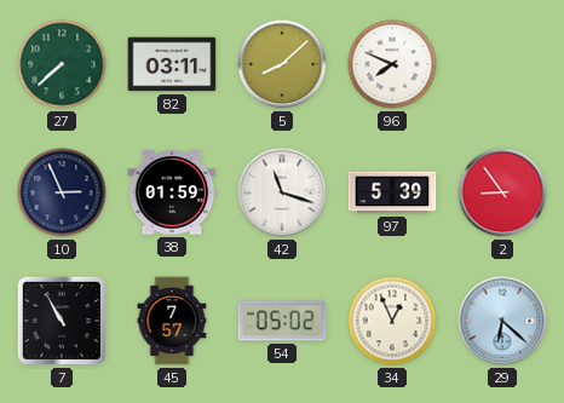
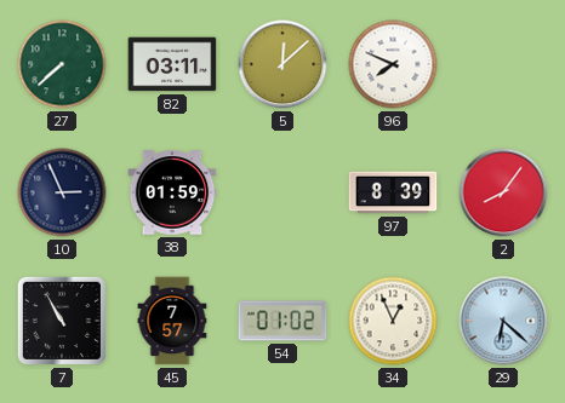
5: 8:08 -> 12:08
42: 11:18 -> none
97: 5:39 -> 8:39
2: 8:54 -> 8:06
54: 05:02 -> 01:02
